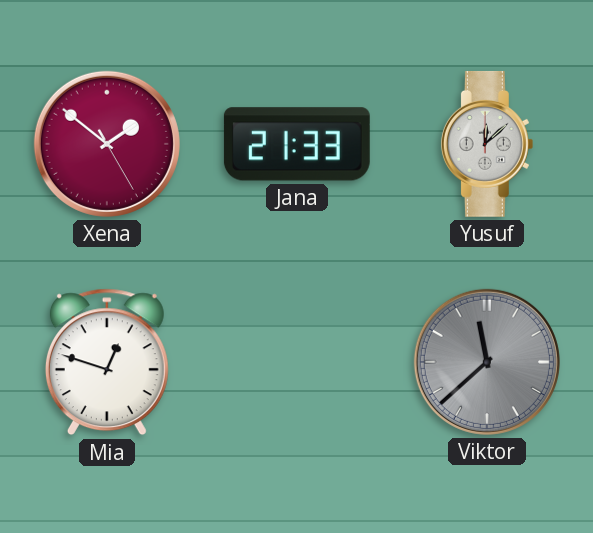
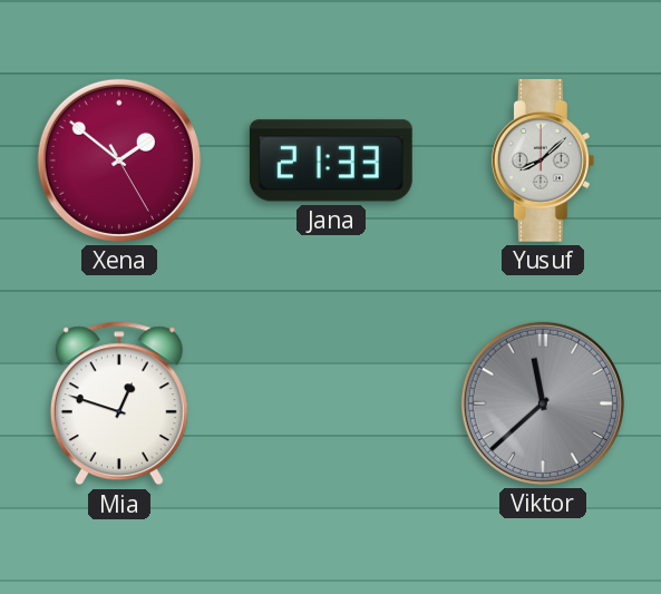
Yusuf: 12:08 -> 8:08
